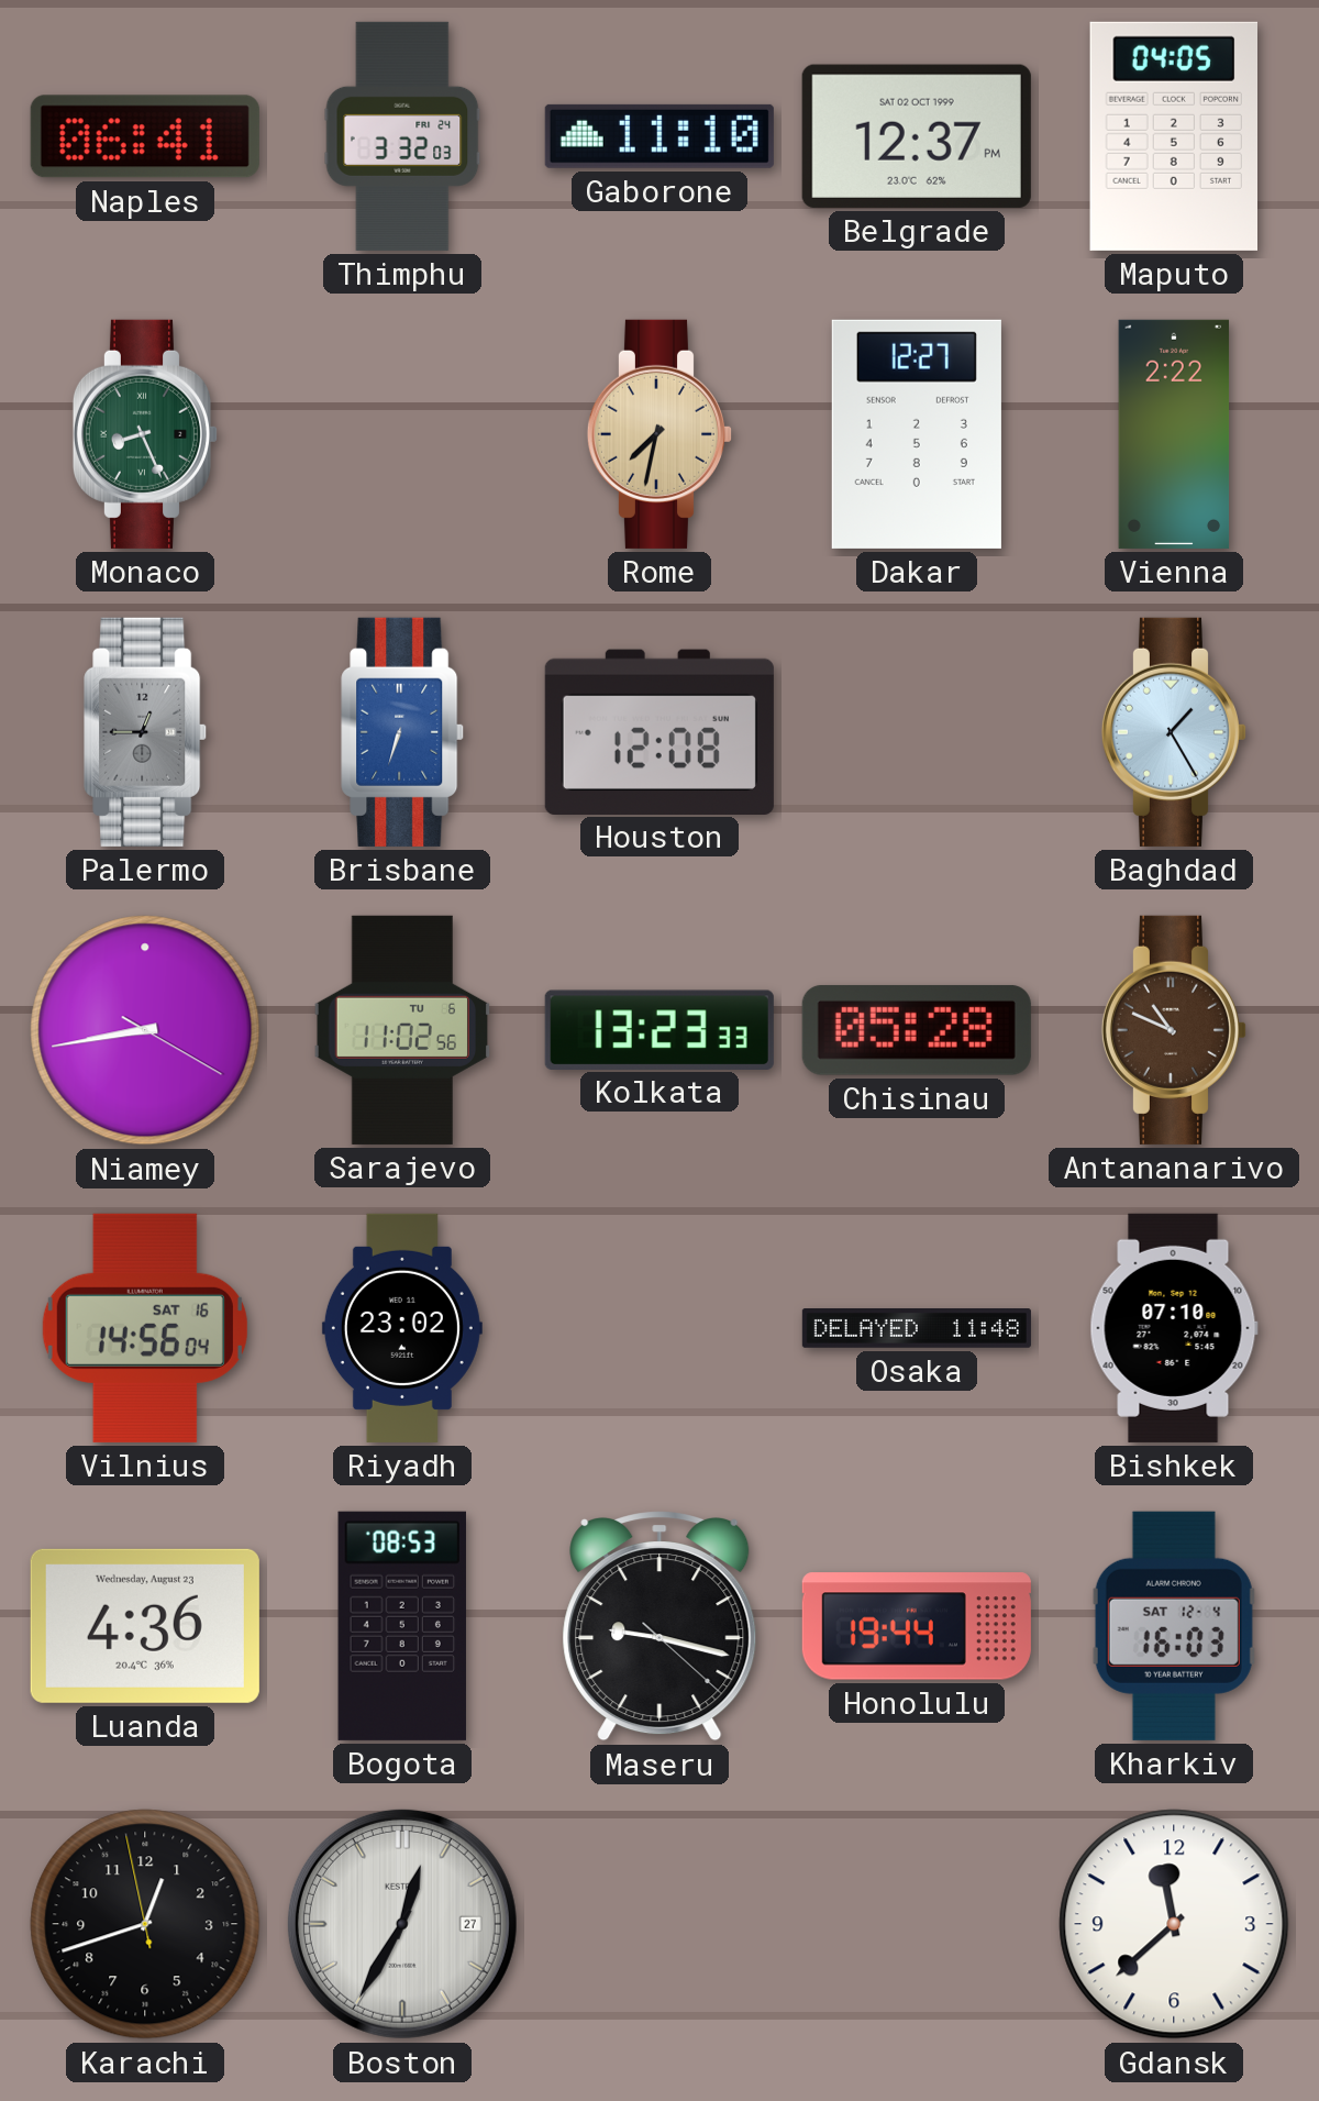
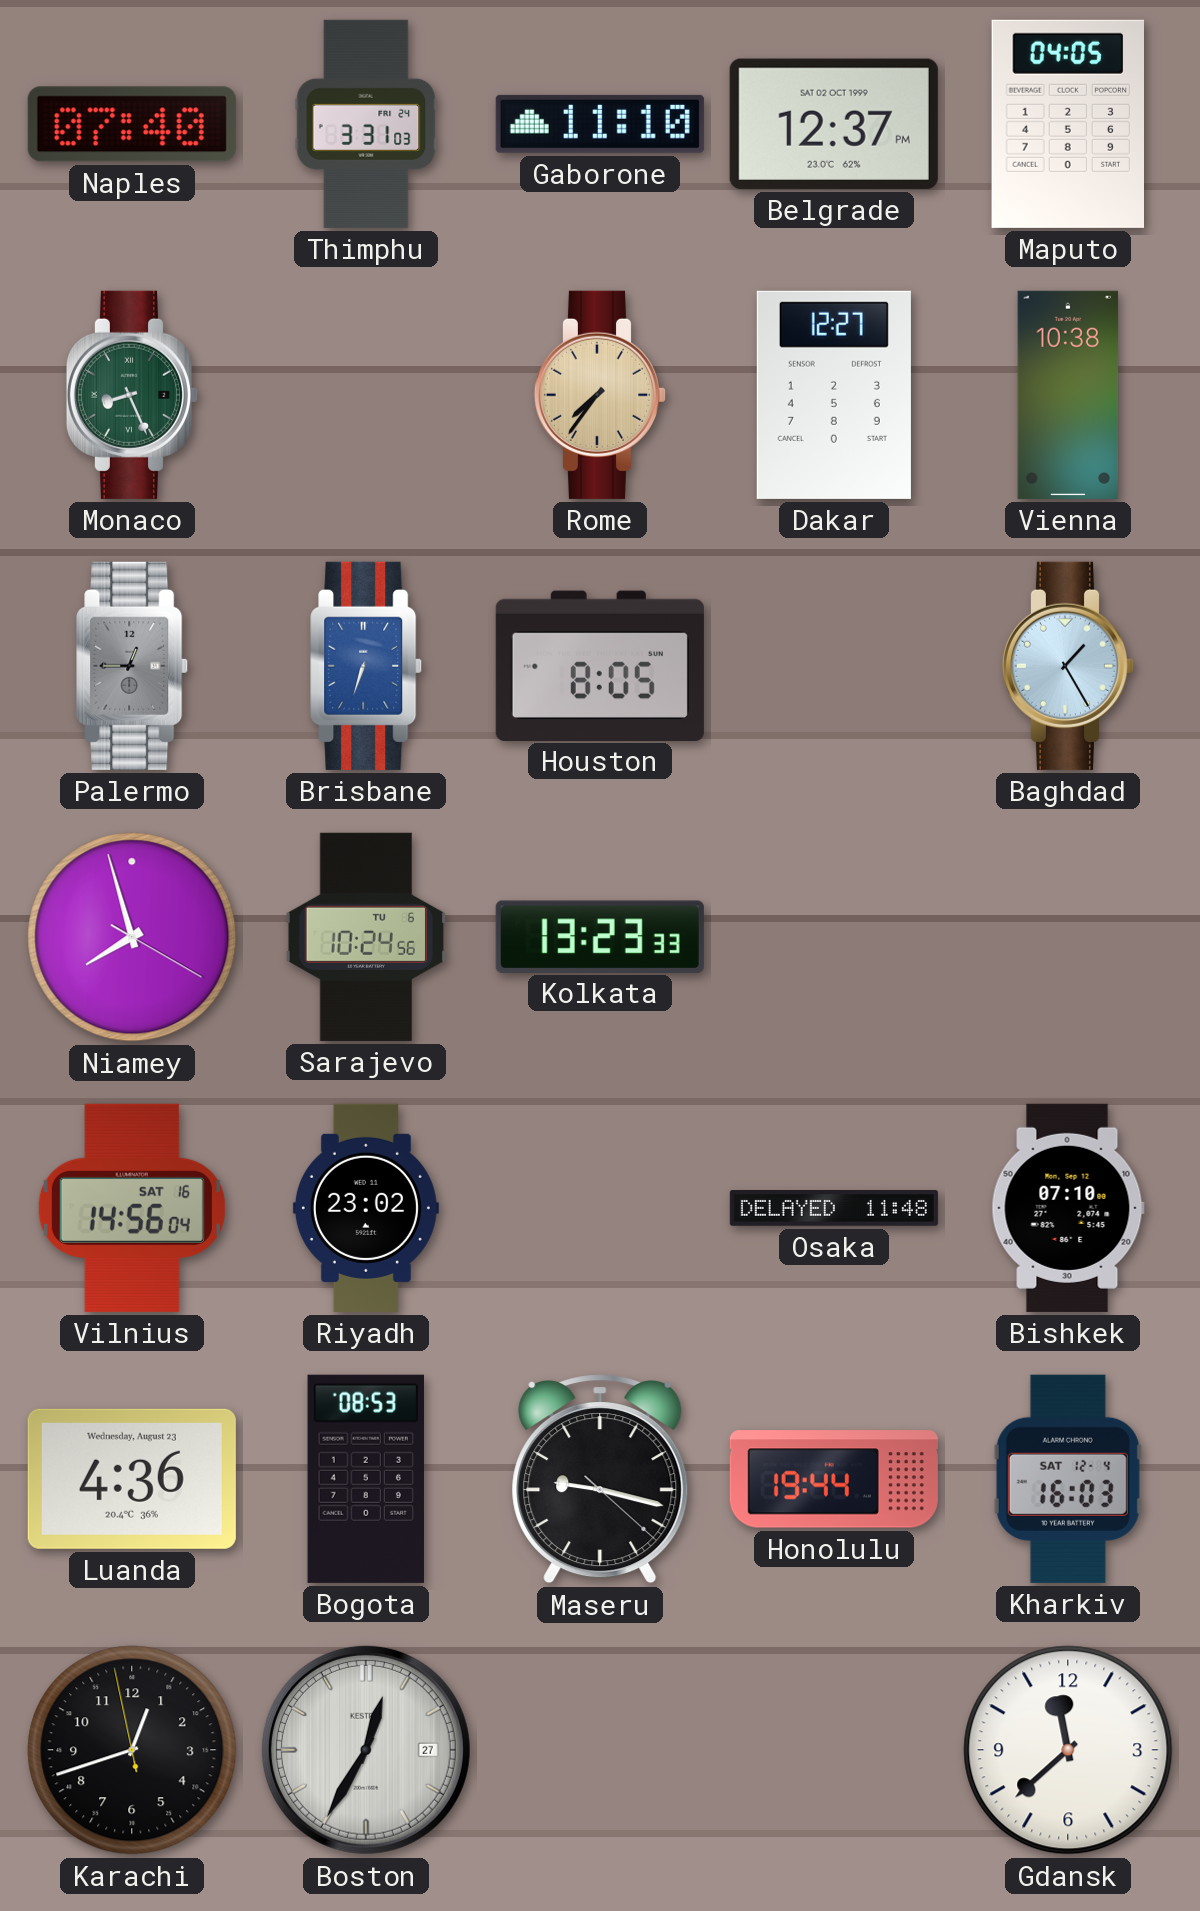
Naples: 06:41 -> 07:40
Thimphu: 3:32 -> 3:31
Rome: 7:32 -> 7:36
Vienna: 2:22 -> 10:38
Houston: 12:08 -> 8:05
Niamey: 8:43 -> 7:57
Sarajevo: 11:02 -> 10:24
Chisinau: 05:28 -> none
Antananarivo: 10:49 -> none
